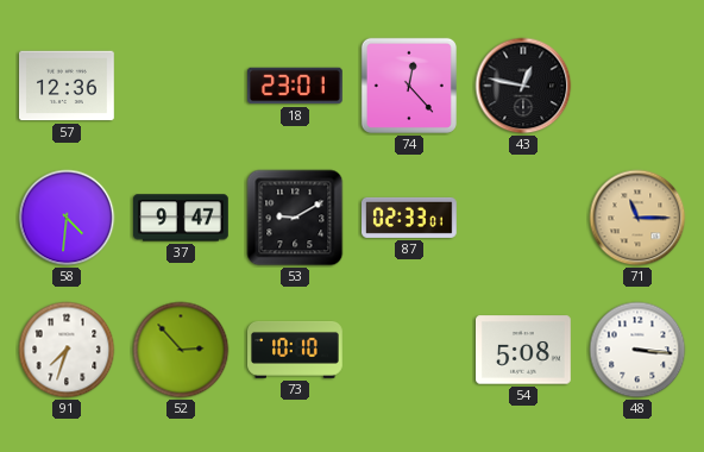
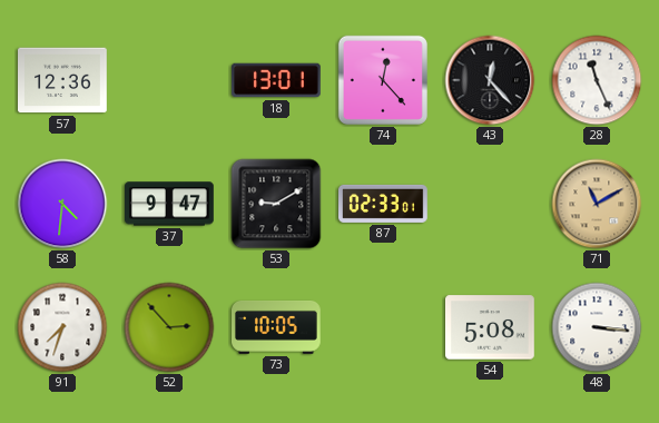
18: 23:01 -> 13:01
43: 12:47 -> 12:23
28: none -> 11:26
71: 11:15 -> 11:10
73: 10:10 -> 10:05
